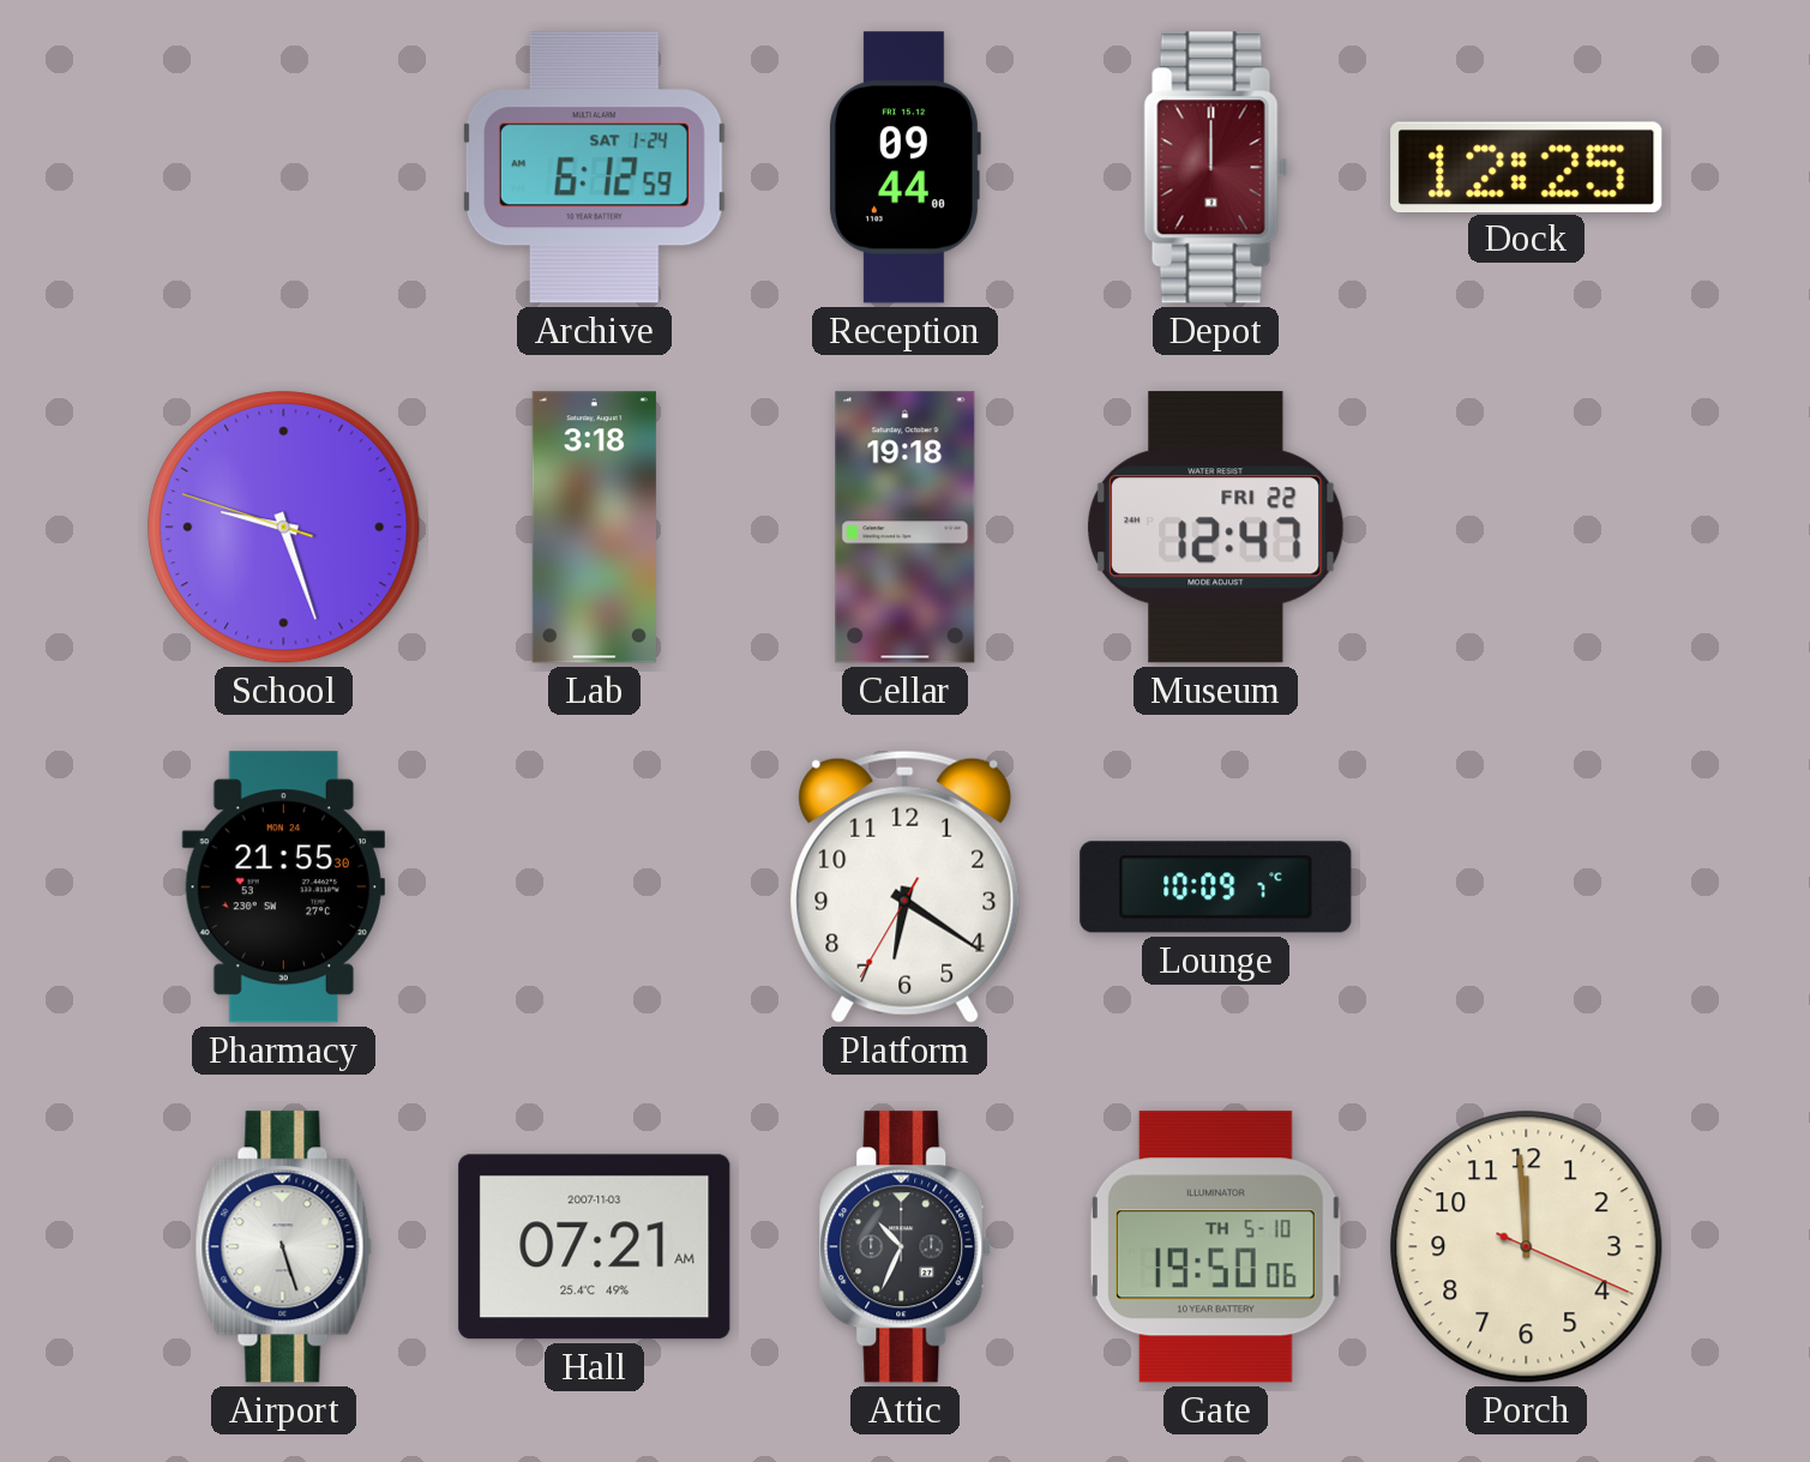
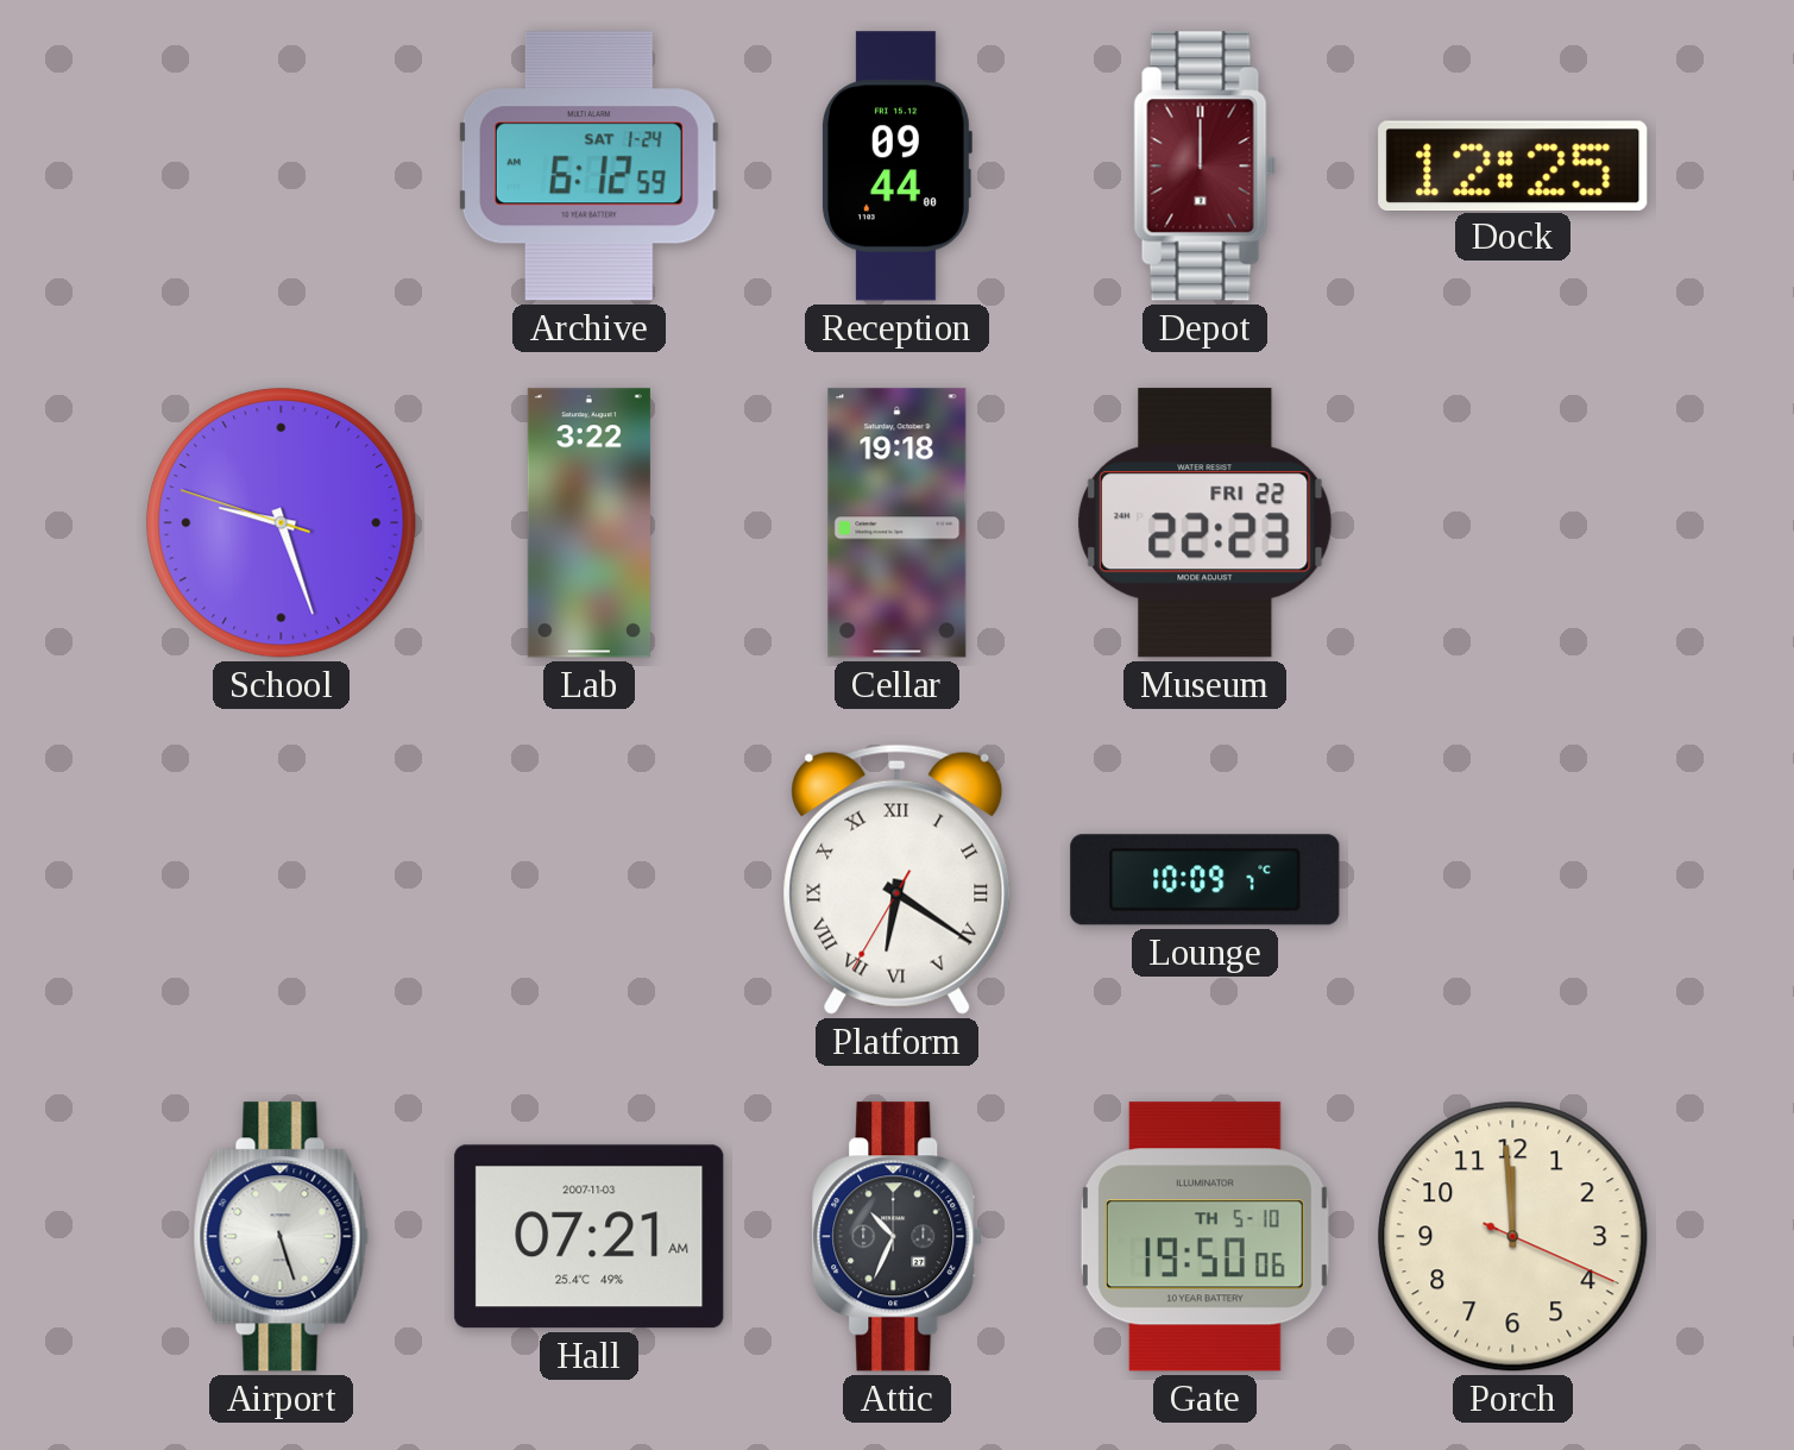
Lab: 3:18 -> 3:22
Museum: 12:47 -> 22:23
Pharmacy: 21:55 -> none
Platform numerals: Arabic -> Roman
